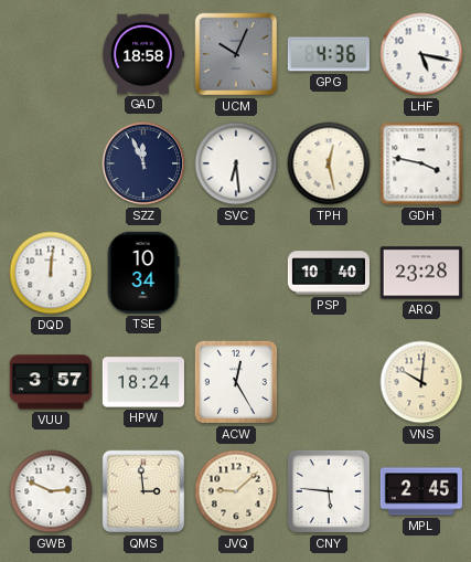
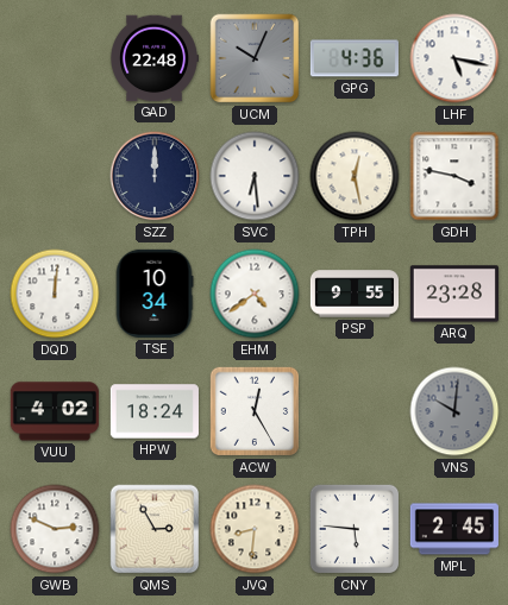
GAD: 18:58 -> 22:48
SZZ: 11:56 -> 12:00
EHM: none -> 4:39
PSP: 10:40 -> 9:55
VUU: 3:57 -> 4:02
VNS dial: cream -> grey
QMS: 2:59 -> 2:55
JVQ: 9:08 -> 8:31
